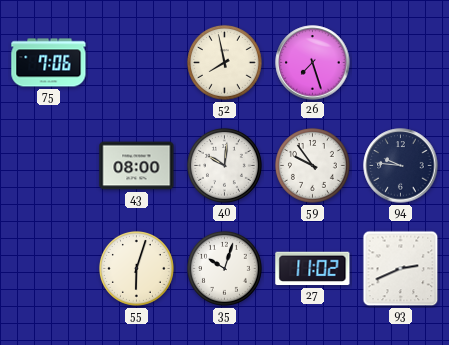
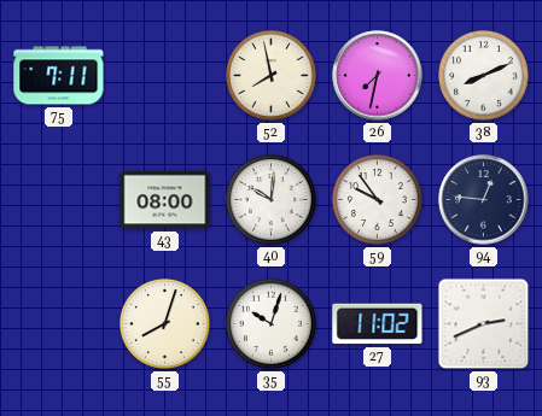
75: 7:06 -> 7:11
26: 7:27 -> 7:32
38: none -> 8:11
94: 9:46 -> 12:46
55: 6:03 -> 8:03
